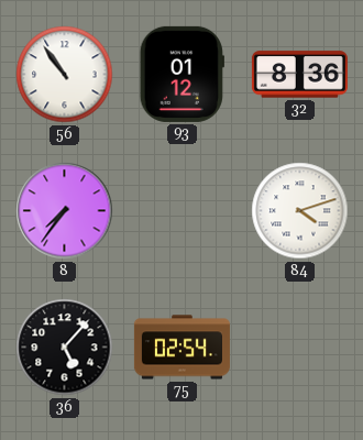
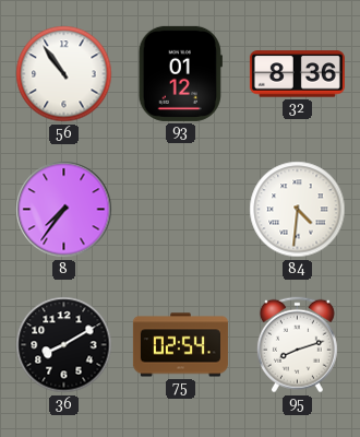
84: 4:12 -> 4:31
36: 5:07 -> 8:10
95: none -> 8:12
